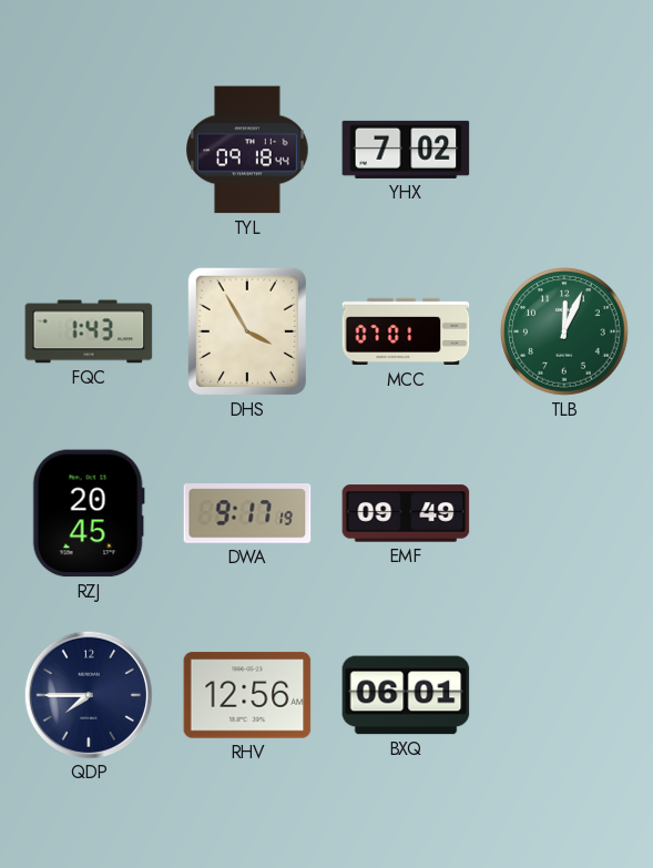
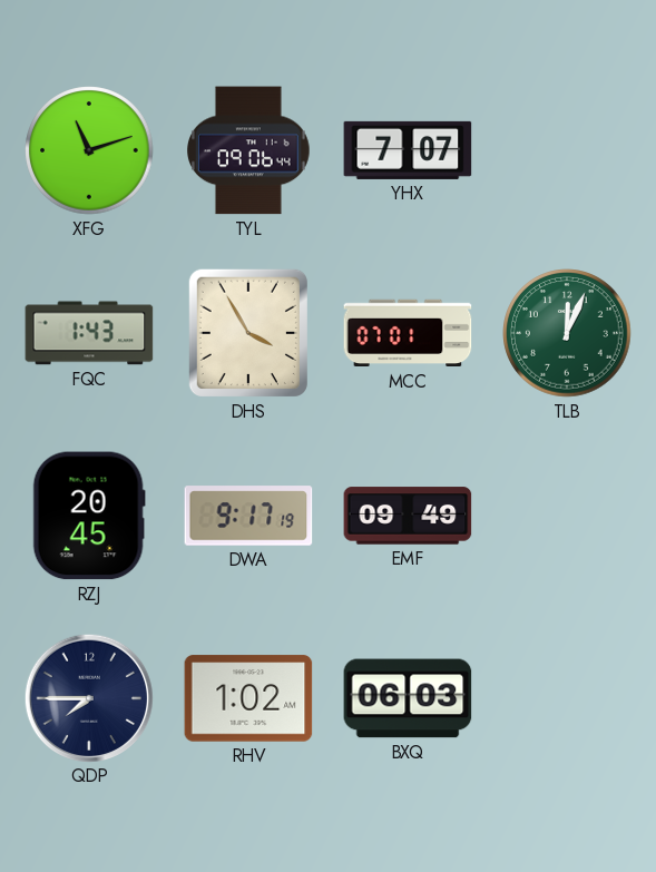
XFG: none -> 11:12
TYL: 09:18 -> 09:06
YHX: 7:02 -> 7:07
RHV: 12:56 -> 1:02
BXQ: 06:01 -> 06:03
